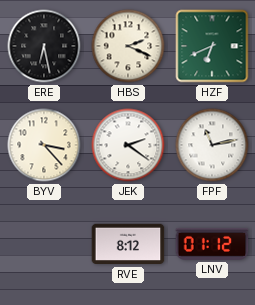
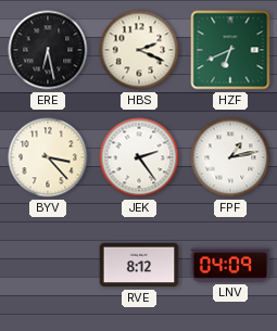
JEK: 2:21 -> 2:24
FPF: 11:13 -> 1:13
LNV: 01:12 -> 04:09
